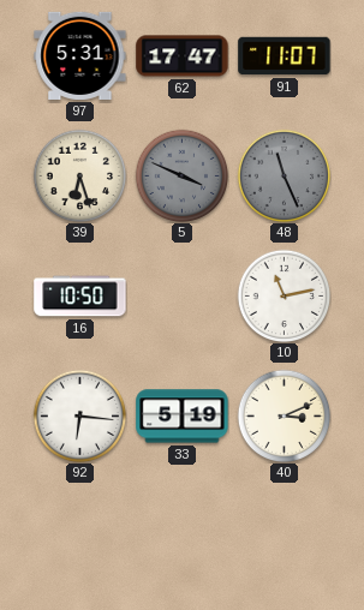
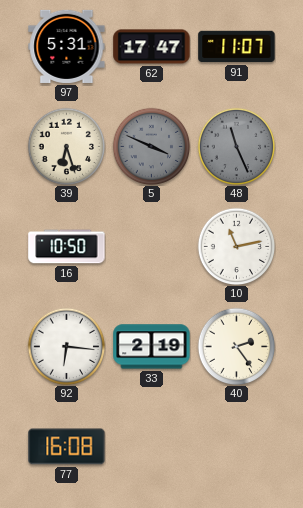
33: 5:19 -> 2:19
40: 3:11 -> 2:24
77: none -> 16:08
